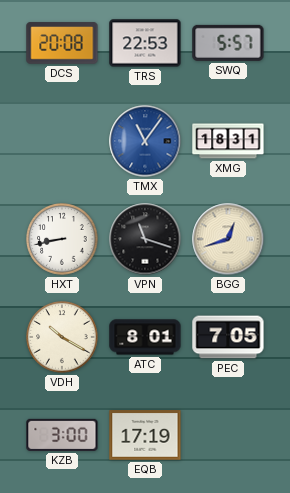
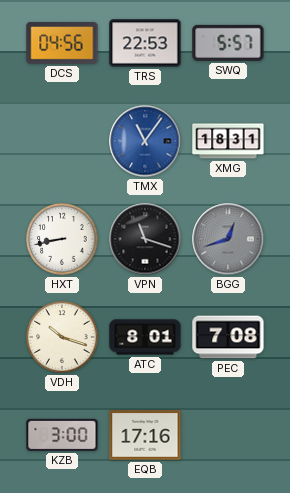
DCS: 20:08 -> 04:56
BGG dial: cream -> grey
VDH: 10:20 -> 10:18
PEC: 7:05 -> 7:08
EQB: 17:19 -> 17:16
